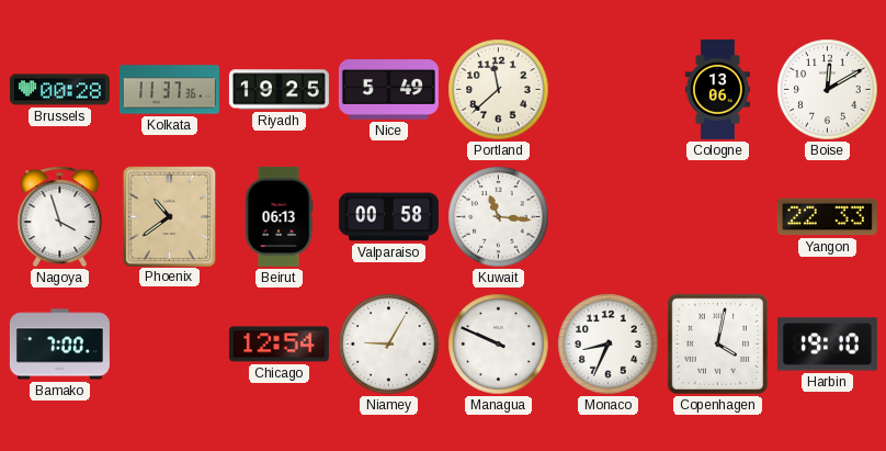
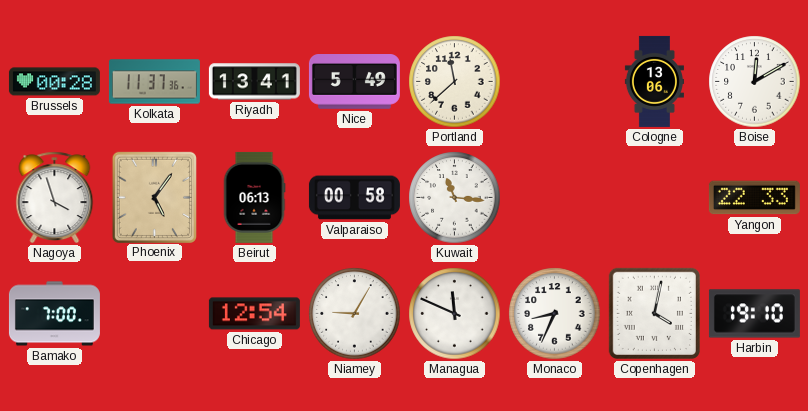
Riyadh: 19:25 -> 13:41
Phoenix: 10:39 -> 5:06
Managua: 9:49 -> 11:49
